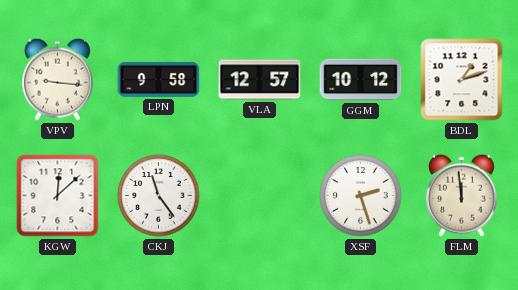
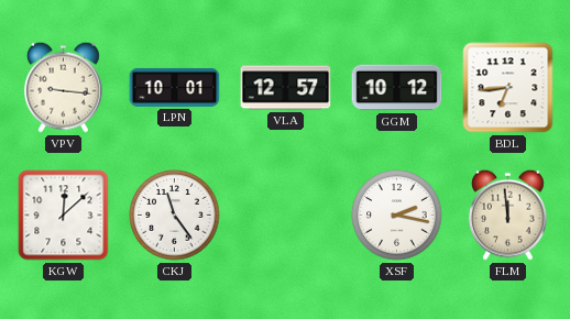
LPN: 9:58 -> 10:01
BDL: 1:12 -> 6:44
XSF: 2:27 -> 2:17
